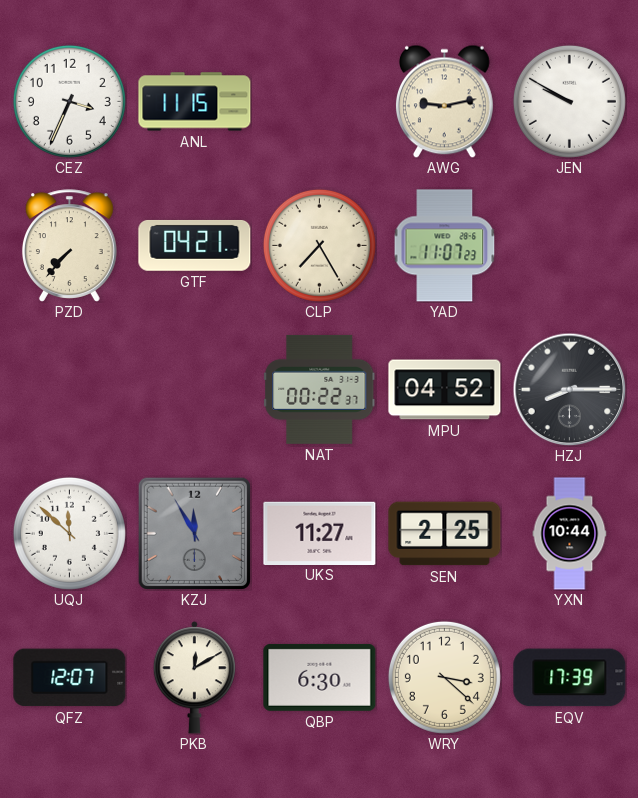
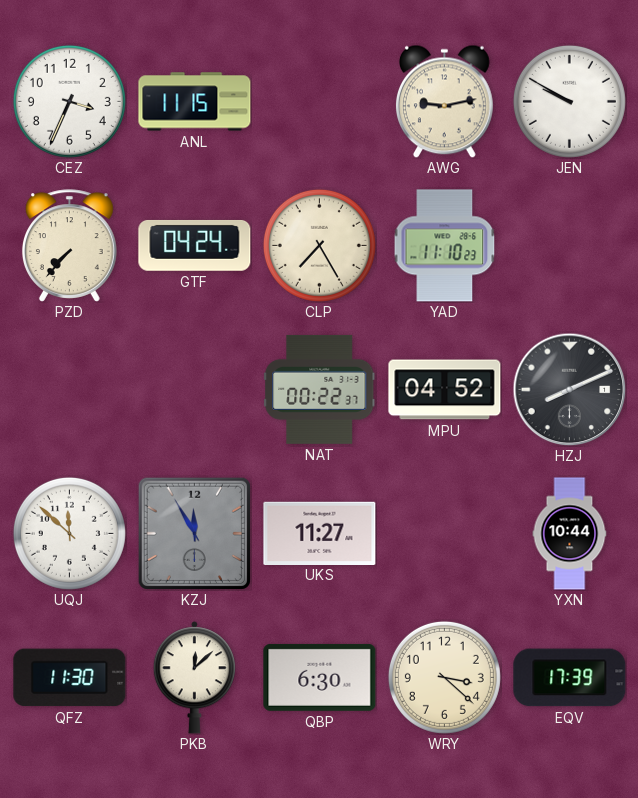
GTF: 04:21 -> 04:24
YAD: 11:07 -> 11:10
HZJ: 8:15 -> 8:11
SEN: 2:25 -> none
QFZ: 12:07 -> 11:30
PKB: 12:10 -> 12:08
